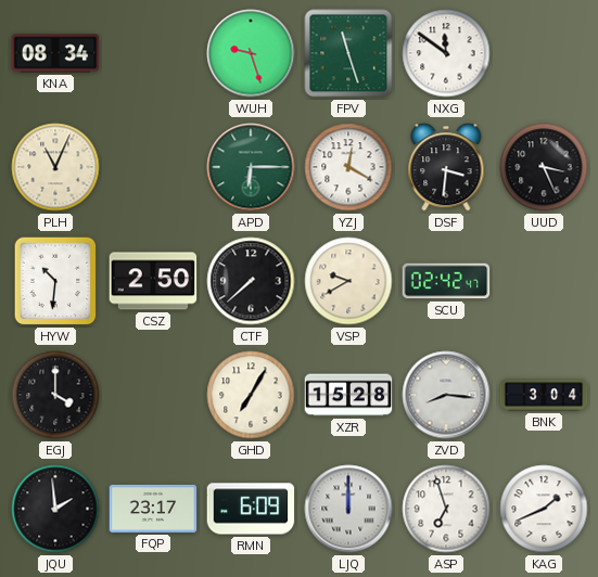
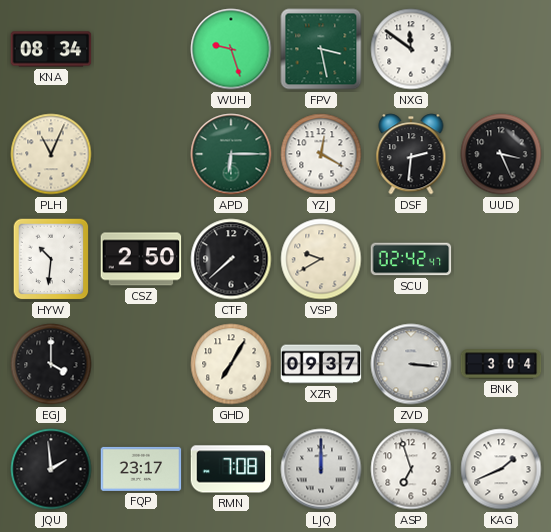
FPV: 11:27 -> 3:28
DSF: 3:31 -> 2:31
XZR: 15:28 -> 09:37
ZVD: 8:16 -> 3:16
RMN: 6:09 -> 7:08
